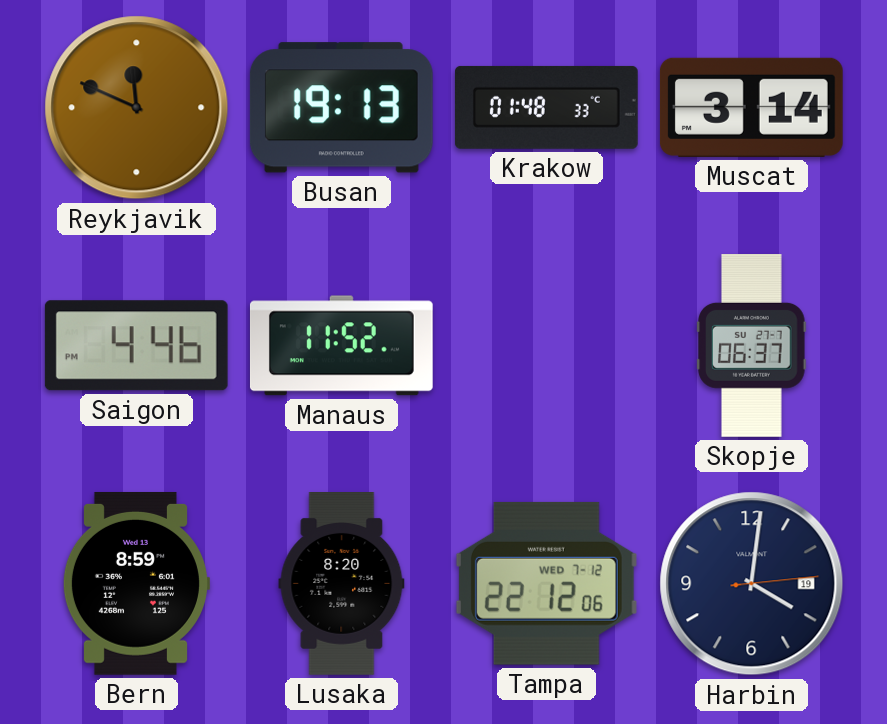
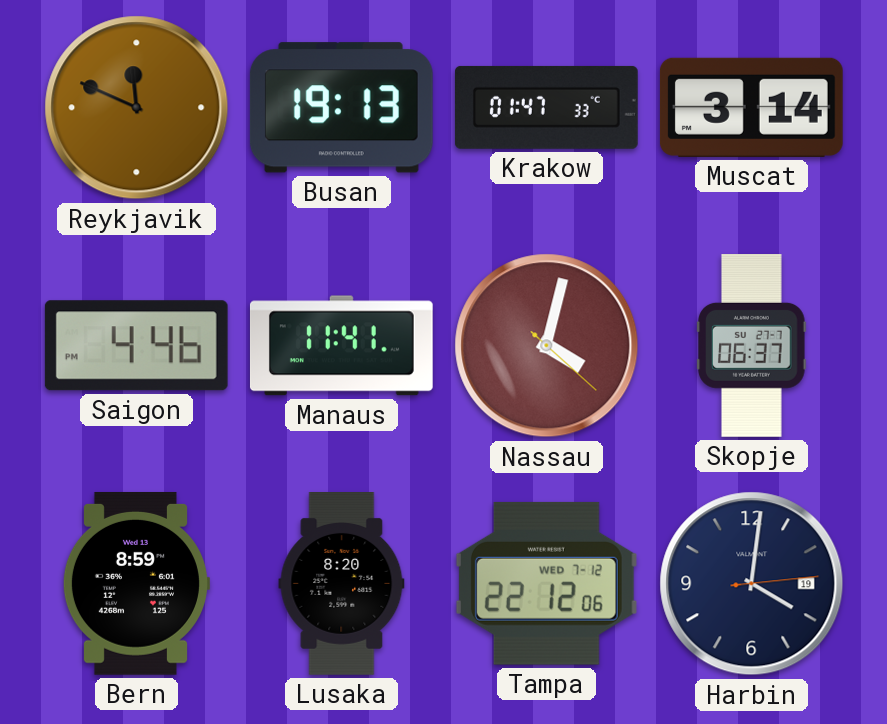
Krakow: 01:48 -> 01:47
Manaus: 11:52 -> 11:41
Nassau: none -> 4:02
